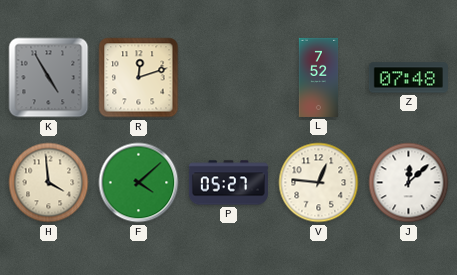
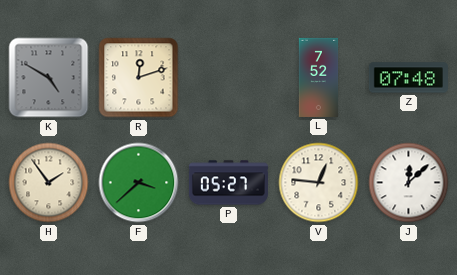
K: 4:55 -> 4:50
H: 3:59 -> 1:54
F: 4:08 -> 3:38
